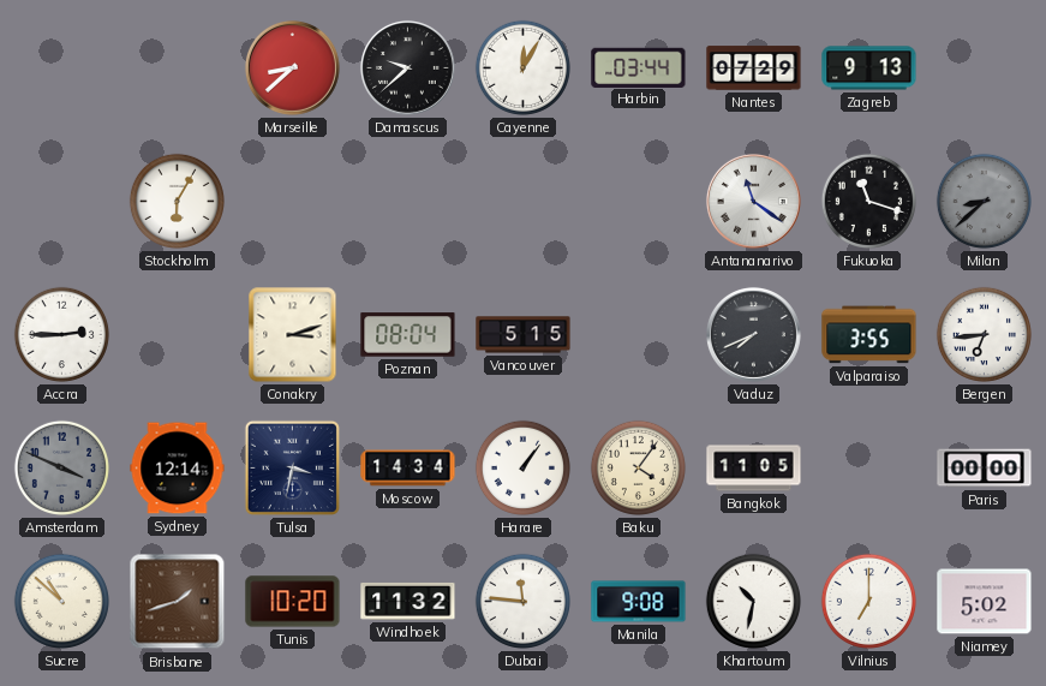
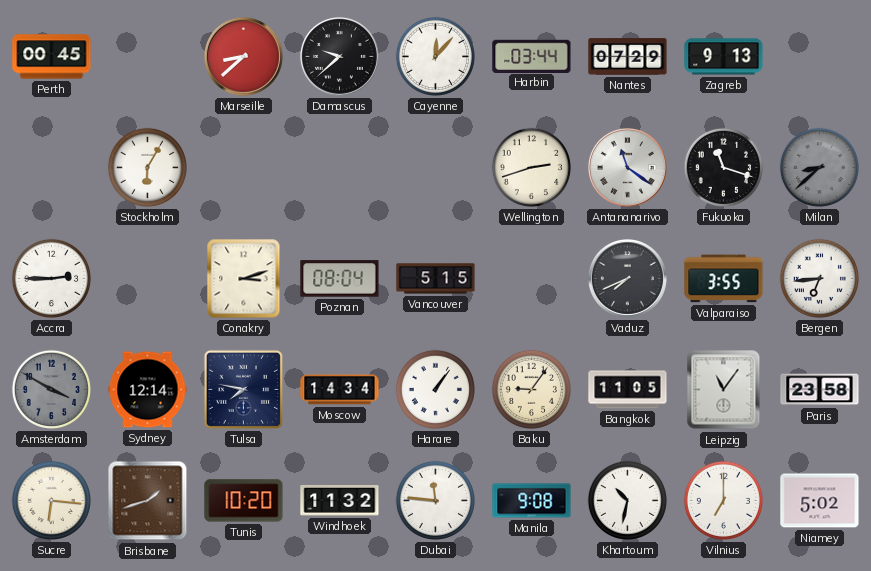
Perth: none -> 00:45
Cayenne: 12:05 -> 12:07
Wellington: none -> 2:42
Amsterdam: 3:49 -> 3:50
Tulsa: 3:32 -> 7:47
Baku: 4:06 -> 9:06
Leipzig: none -> 11:06
Paris: 00:00 -> 23:58
Sucre: 10:52 -> 6:16
